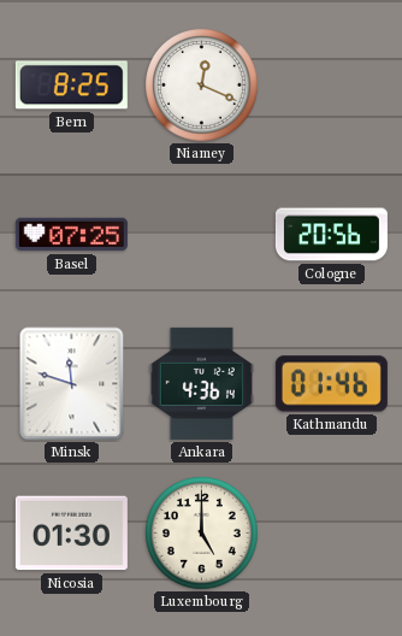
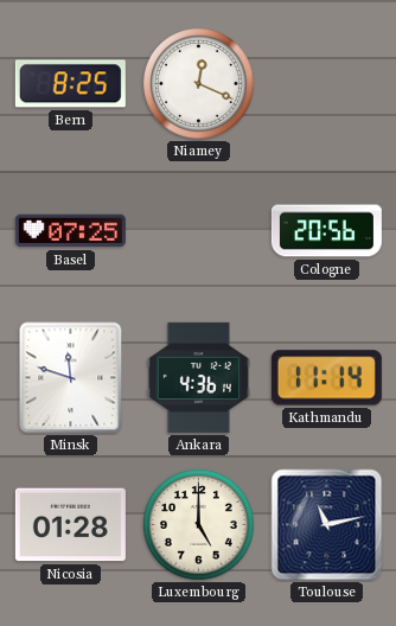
Kathmandu: 01:46 -> 11:14
Nicosia: 01:30 -> 01:28
Toulouse: none -> 11:13
